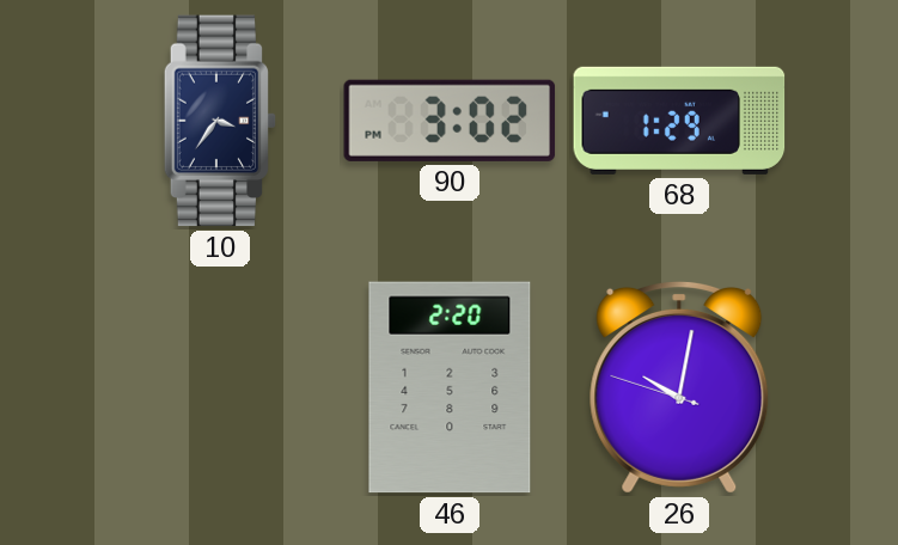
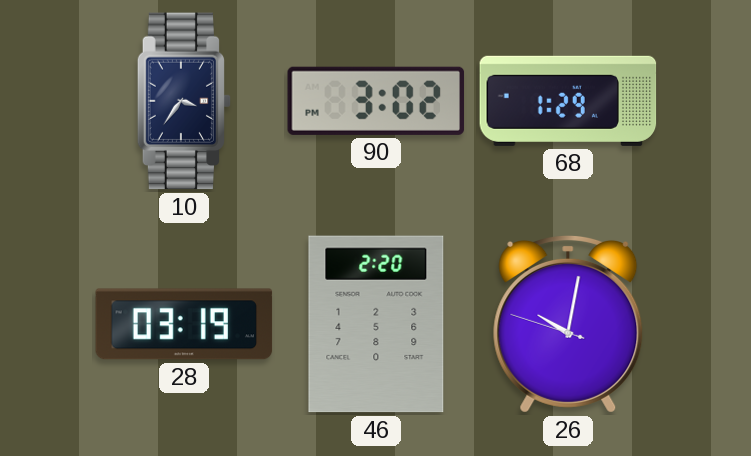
28: none -> 03:19
